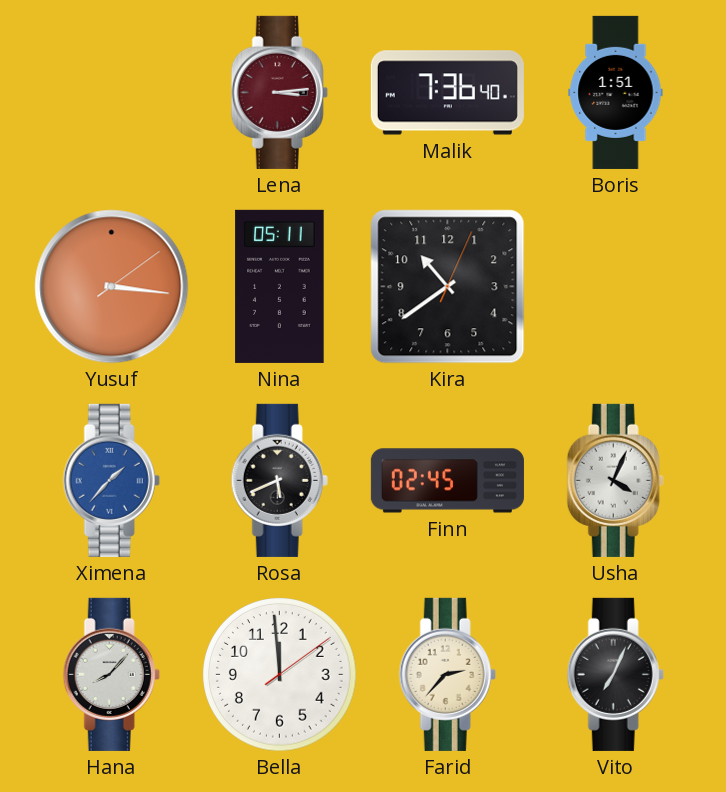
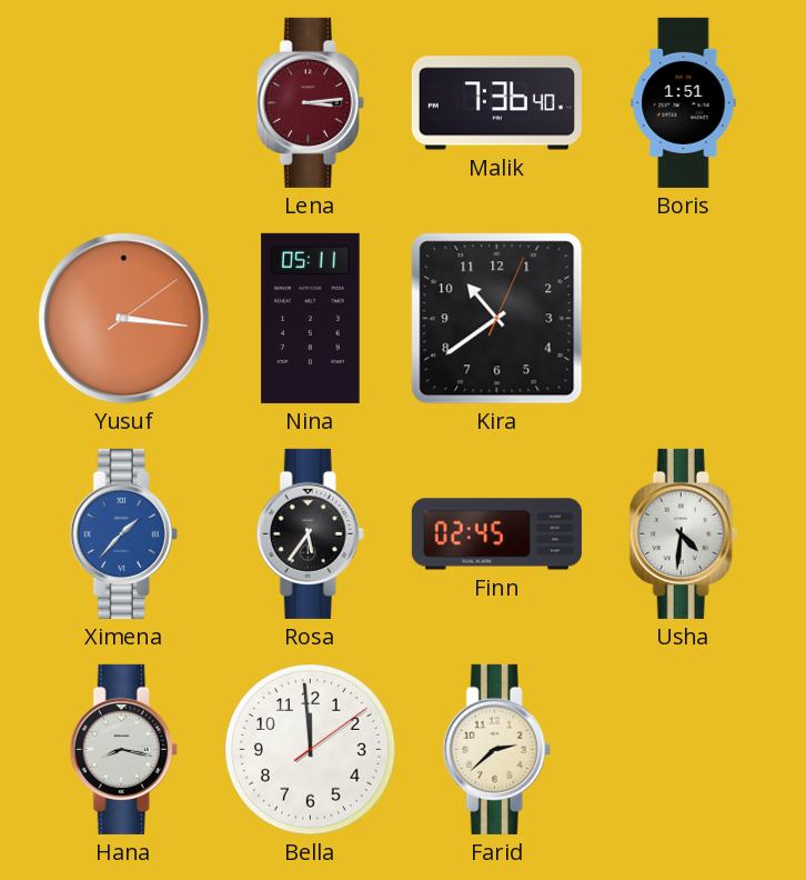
Rosa: 5:41 -> 5:36
Usha: 4:04 -> 4:31
Hana: 8:07 -> 8:17
Farid: 2:37 -> 2:38
Vito: 7:04 -> none
